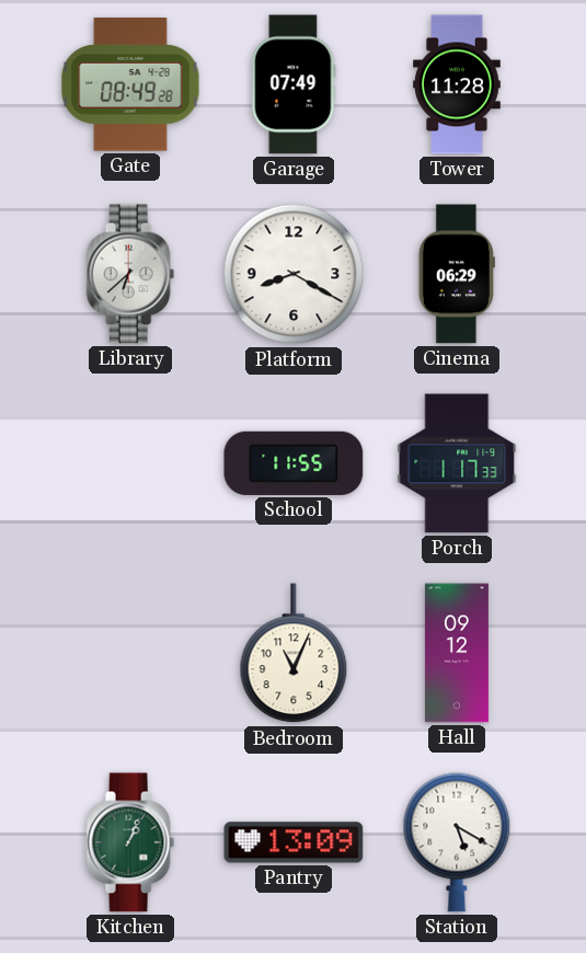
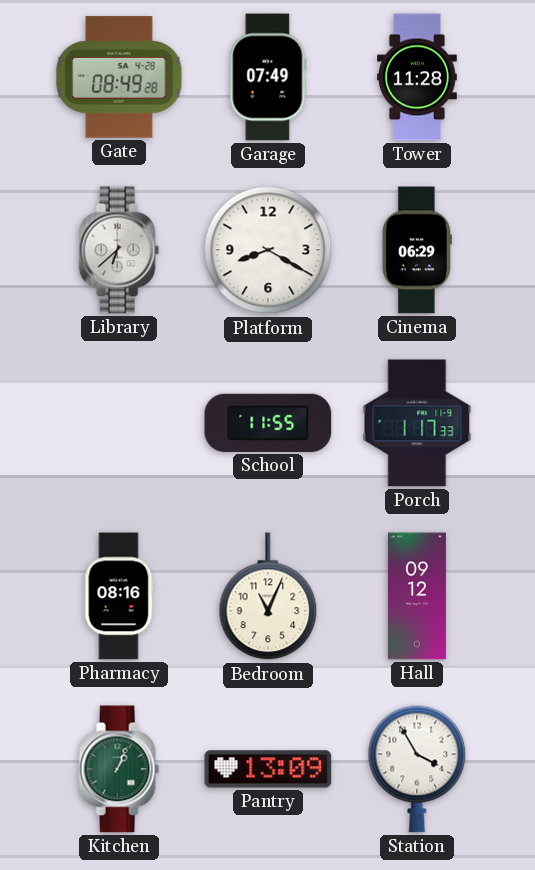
Pharmacy: none -> 08:16
Station: 5:20 -> 3:55
